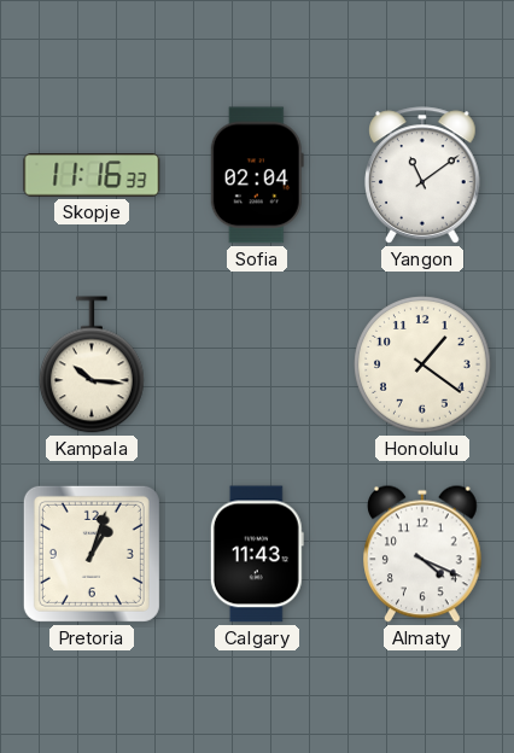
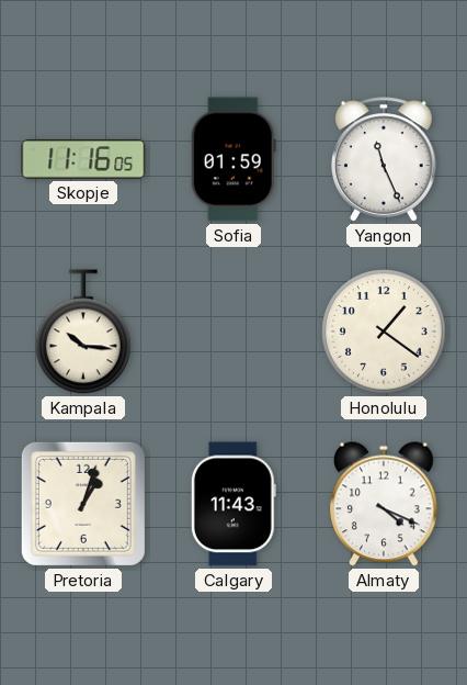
Skopje: 11:16:33 -> 11:16:05
Sofia: 02:04 -> 01:59
Yangon: 11:09 -> 11:26
